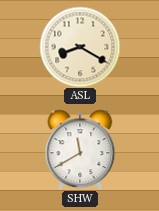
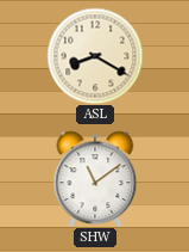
SHW: 11:40 -> 11:09
